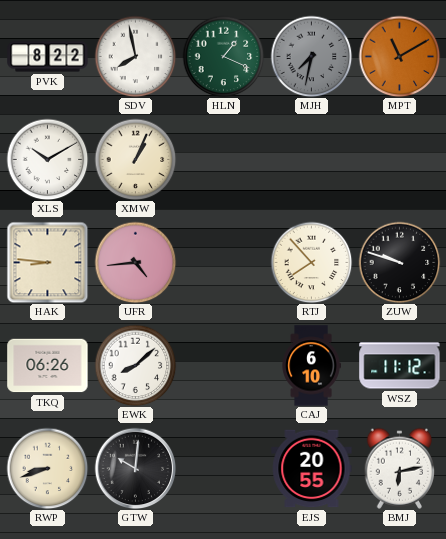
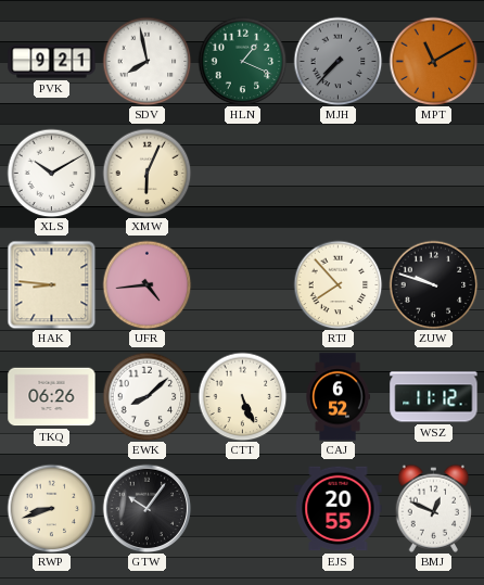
PVK: 8:22 -> 9:21
MJH: 7:32 -> 7:37
XMW: 1:04 -> 6:04
CTT: none -> 5:26
CAJ: 6:10 -> 6:52
GTW: 10:01 -> 10:06
BMJ: 6:13 -> 12:49
